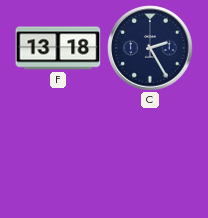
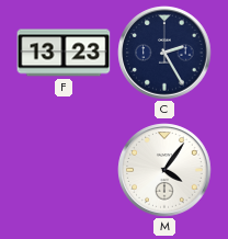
F: 13:18 -> 13:23
M: none -> 4:06
